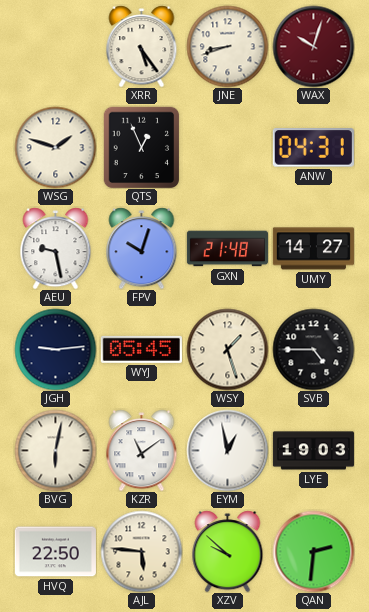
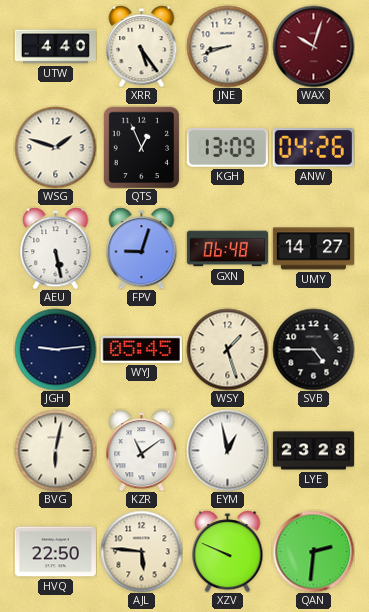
UTW: none -> 4:40
KGH: none -> 13:09
ANW: 04:31 -> 04:26
AEU: 9:28 -> 5:28
FPV: 10:03 -> 9:03
GXN: 21:48 -> 06:48
LYE: 19:03 -> 23:28
XZV: 9:52 -> 9:49
